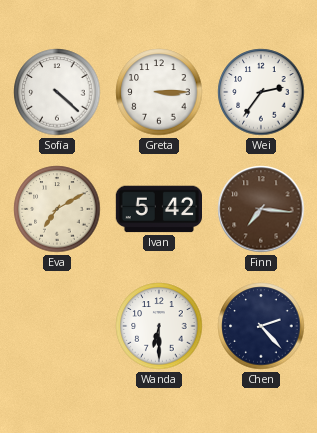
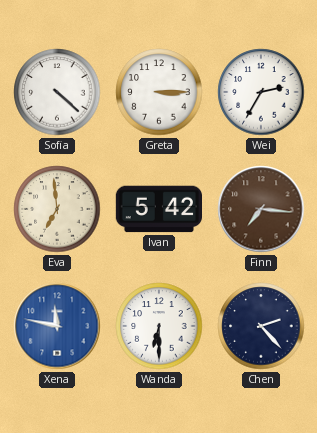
Wei: 2:36 -> 2:35
Eva: 7:10 -> 6:59
Xena: none -> 11:47
